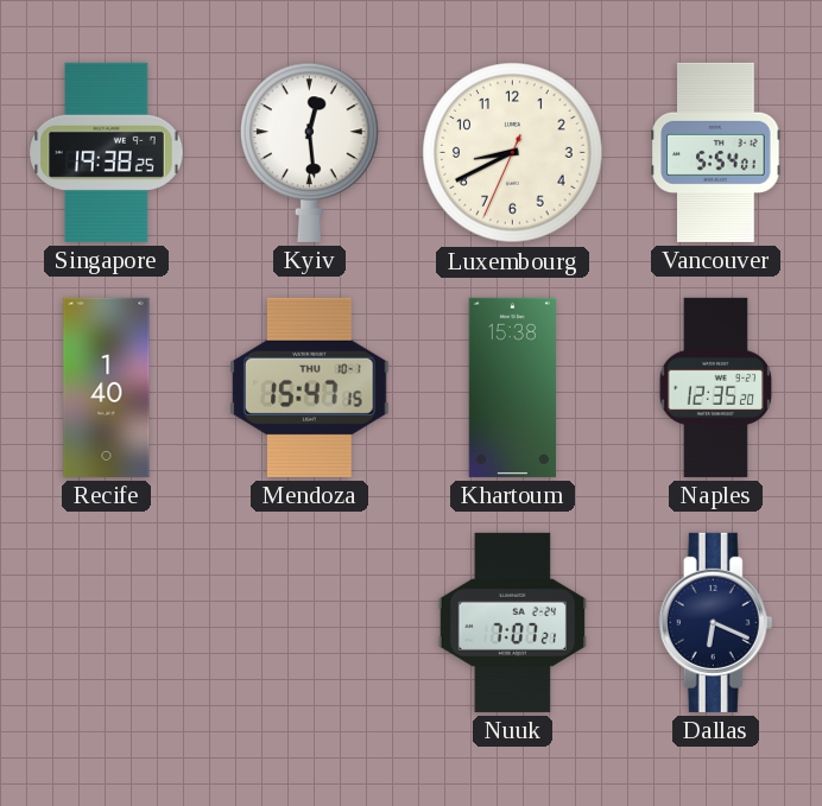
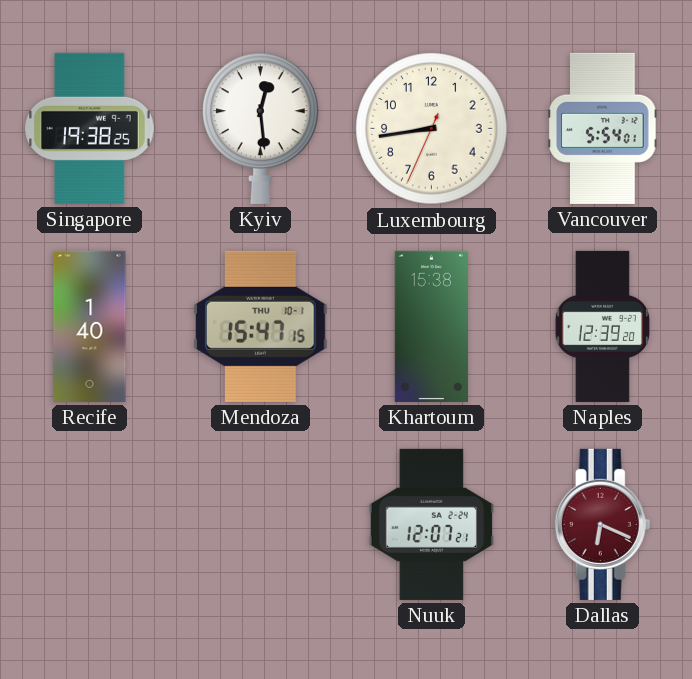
Luxembourg: 8:40 -> 8:43
Naples: 12:35 -> 12:39
Nuuk: 7:07 -> 12:07
Dallas dial: navy -> burgundy
